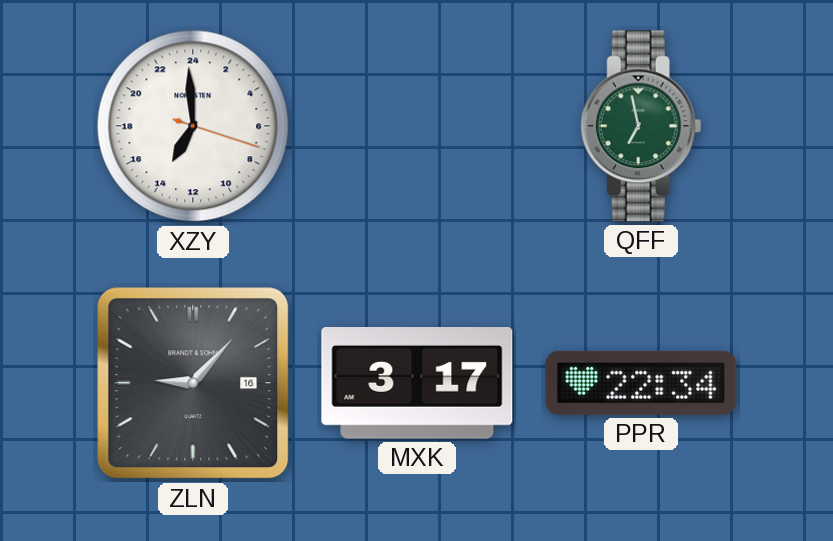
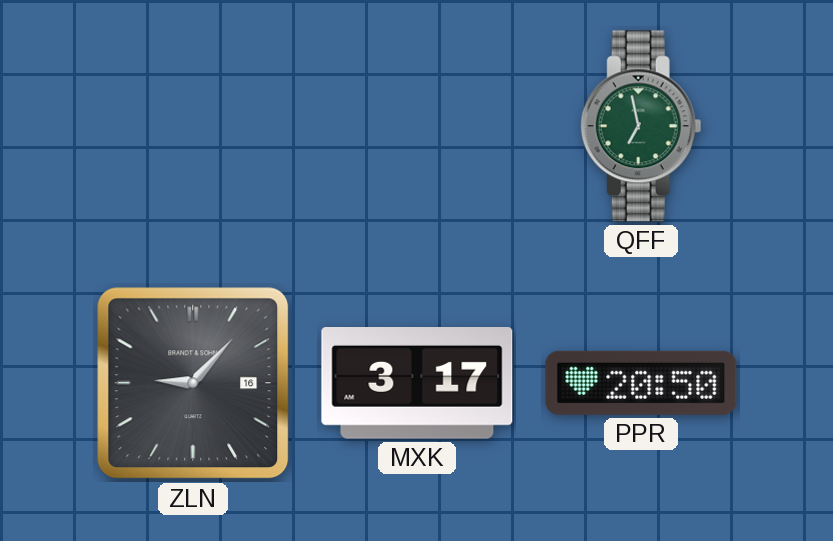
XZY: 13:59 -> none
PPR: 22:34 -> 20:50
